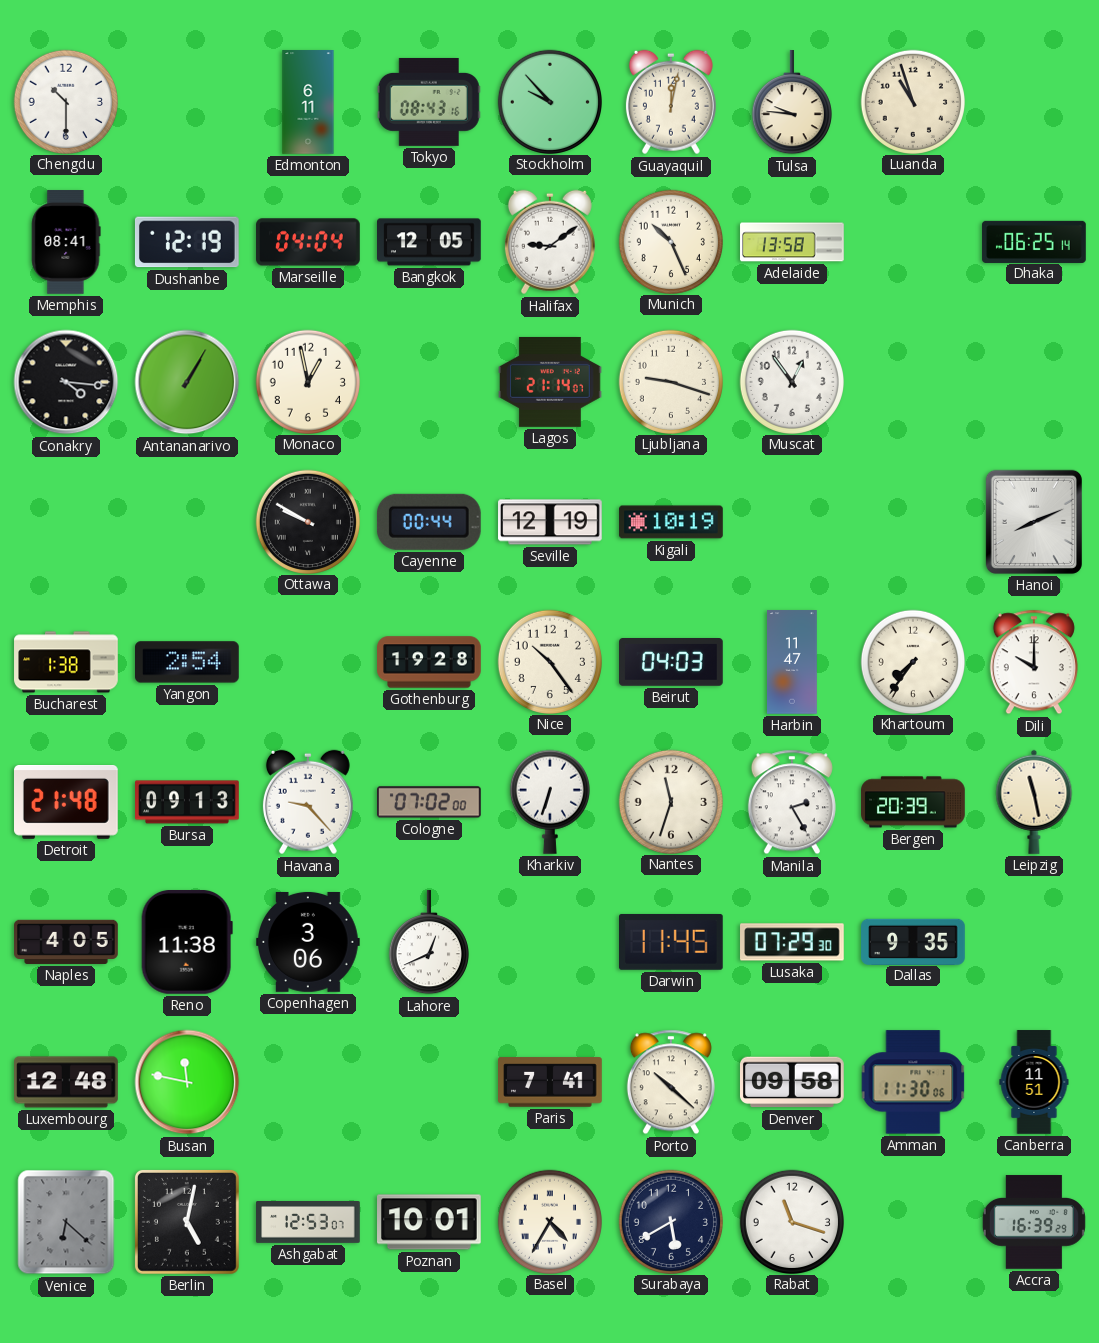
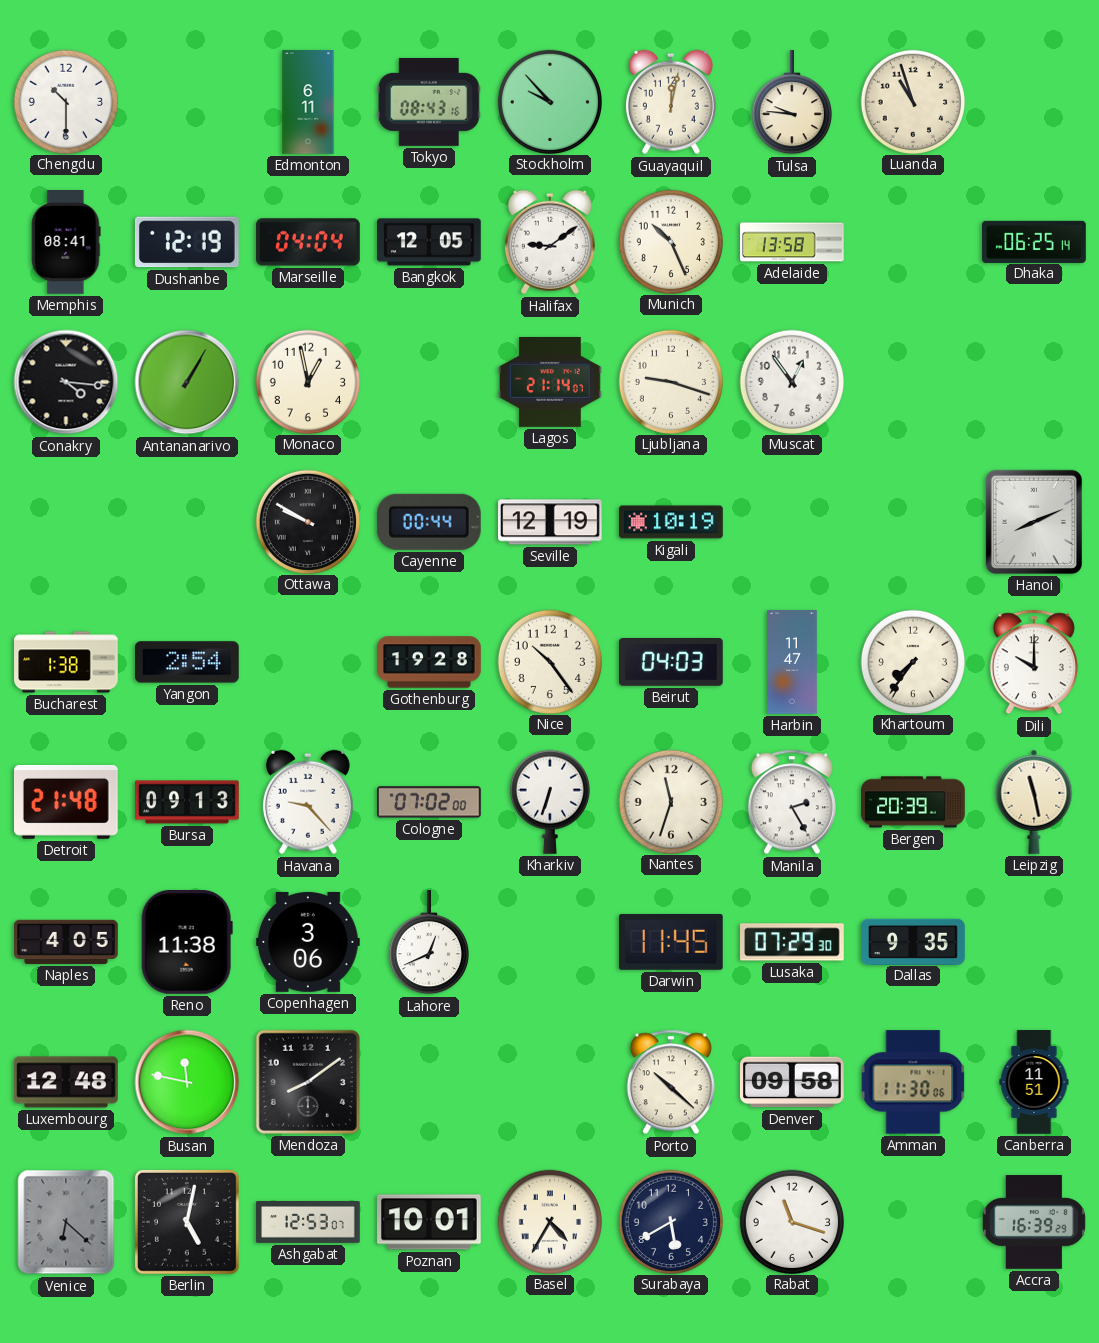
Mendoza: none -> 8:09
Paris: 7:41 -> none
